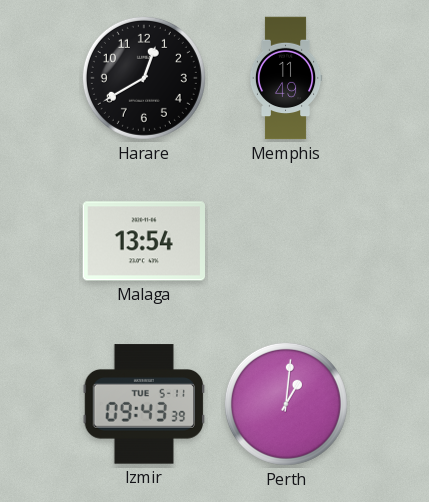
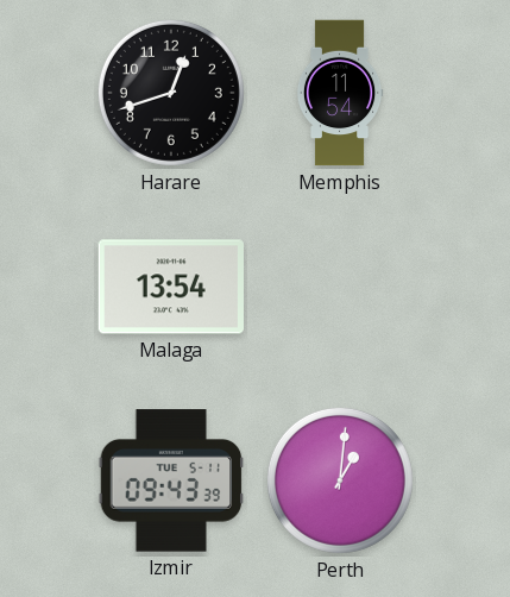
Harare: 12:40 -> 12:42
Memphis: 11:49 -> 11:54
